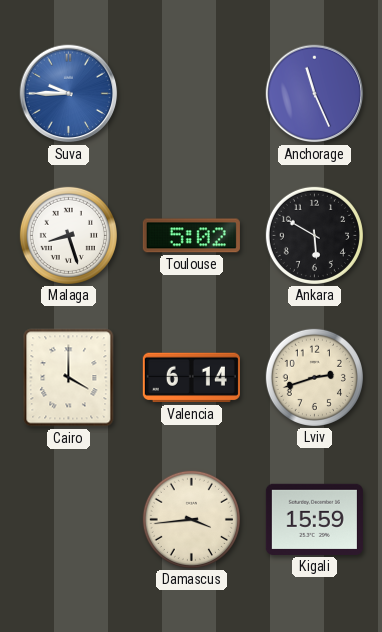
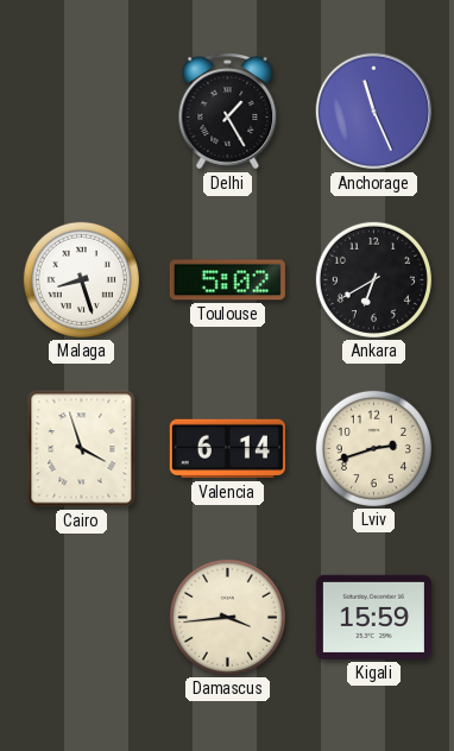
Suva: 9:45 -> none
Delhi: none -> 1:25
Ankara: 5:50 -> 6:40
Cairo: 4:00 -> 3:57
